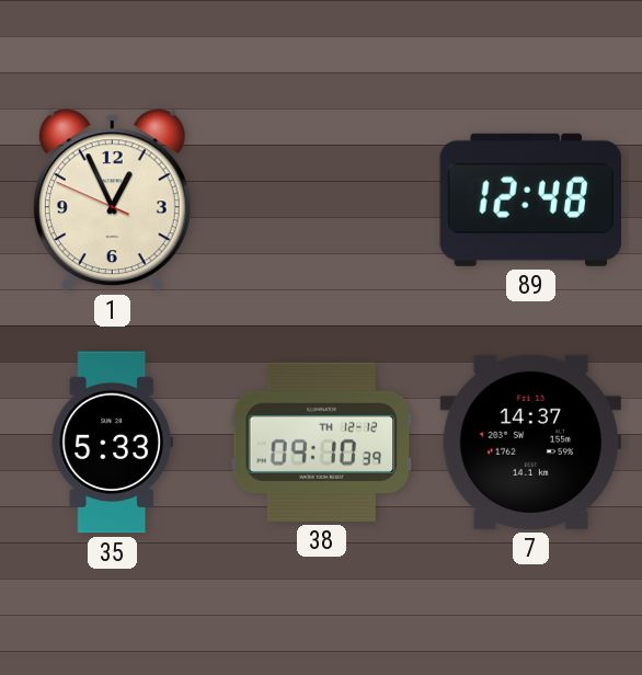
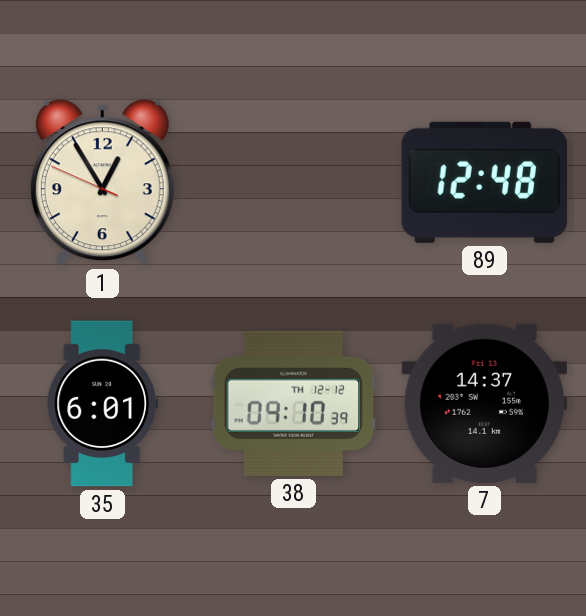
1: 12:55 -> 12:54
35: 5:33 -> 6:01
